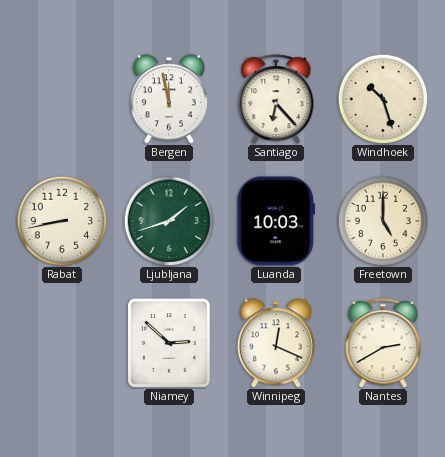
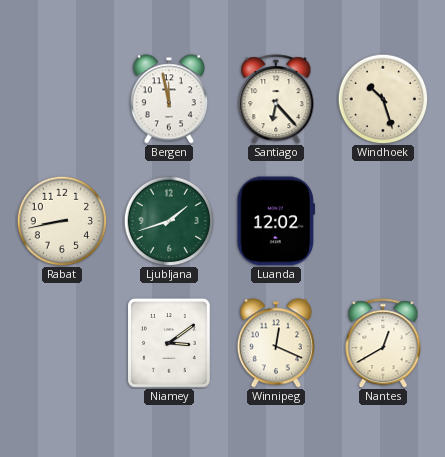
Luanda: 10:03 -> 12:02
Freetown: 5:00 -> none
Niamey: 2:52 -> 3:09
Nantes: 2:40 -> 12:40
